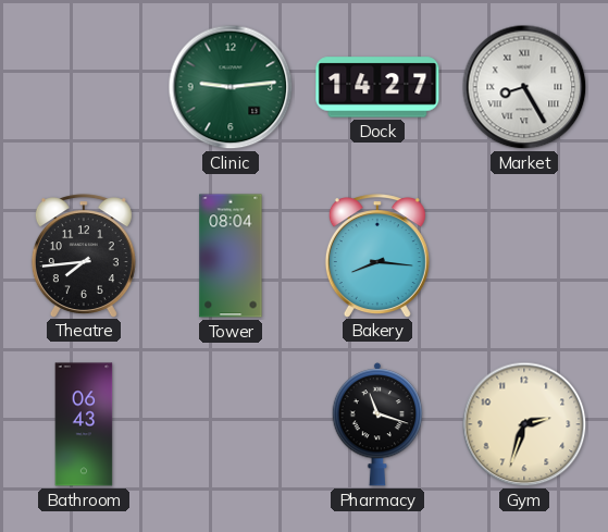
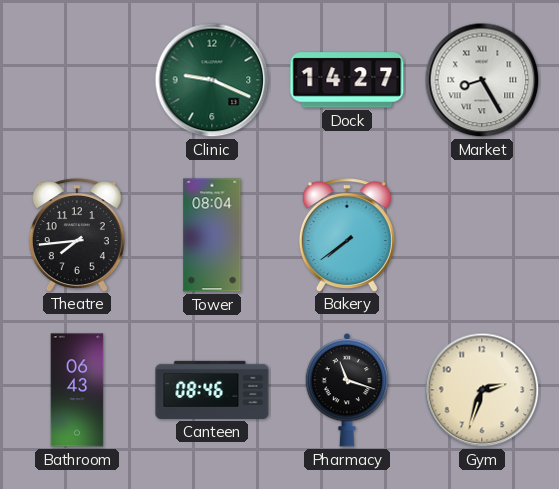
Clinic: 9:14 -> 9:19
Bakery: 8:16 -> 7:39
Canteen: none -> 08:46
